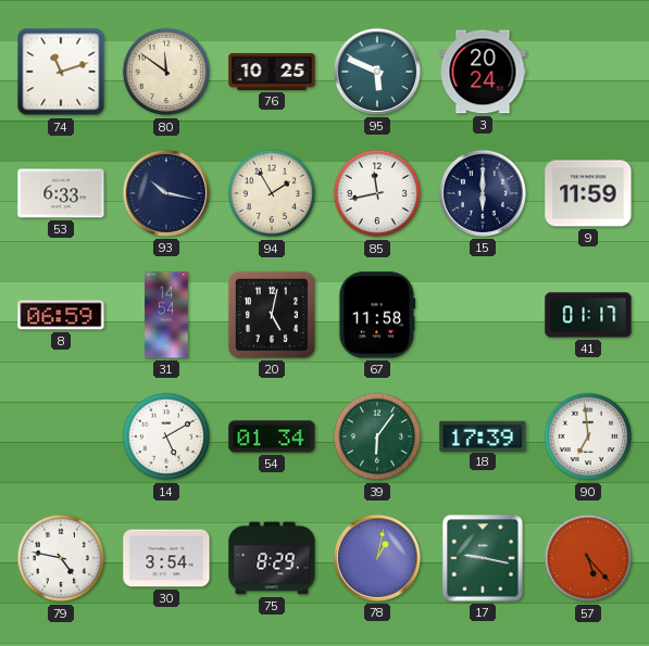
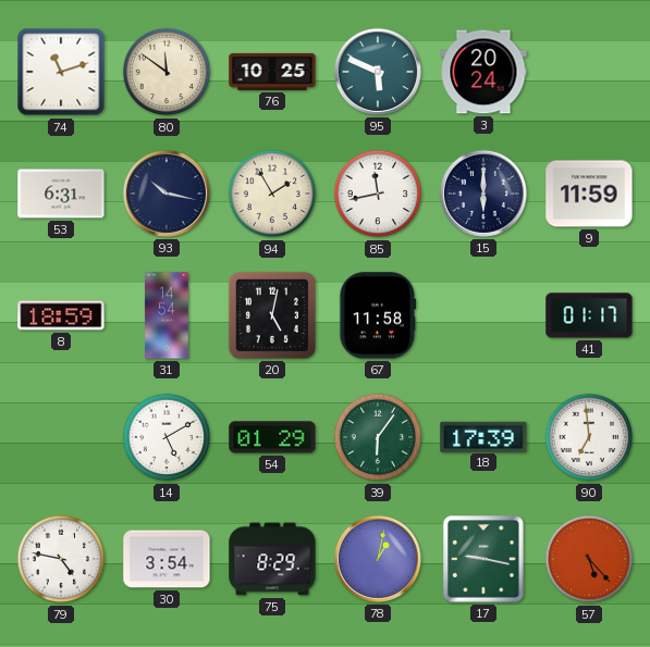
53: 6:33 -> 6:31
8: 06:59 -> 18:59
54: 01:34 -> 01:29
